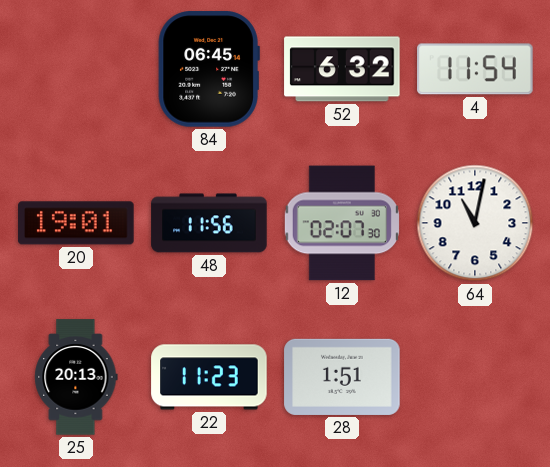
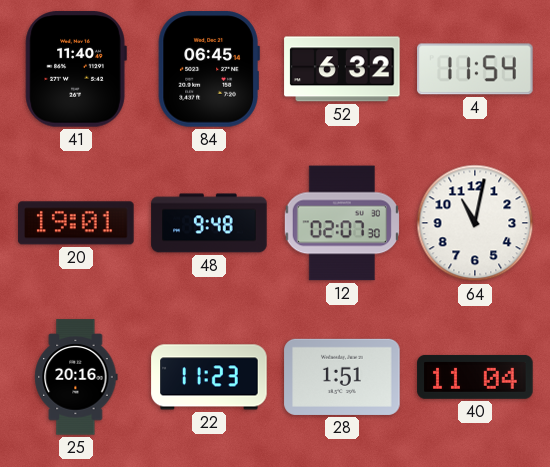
41: none -> 11:40
48: 11:56 -> 9:48
25: 20:13 -> 20:16
40: none -> 11:04
